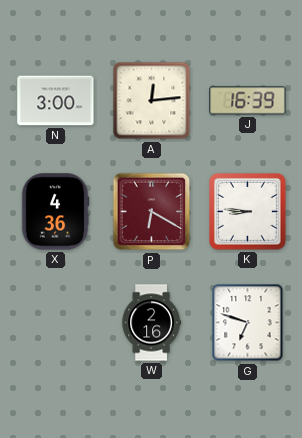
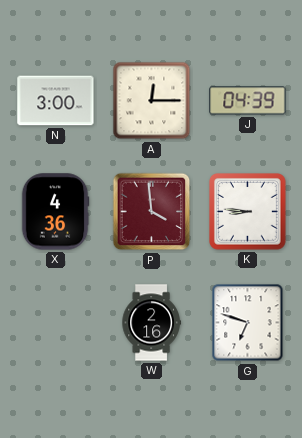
A: 12:14 -> 12:15
J: 16:39 -> 04:39
P: 6:20 -> 3:59
